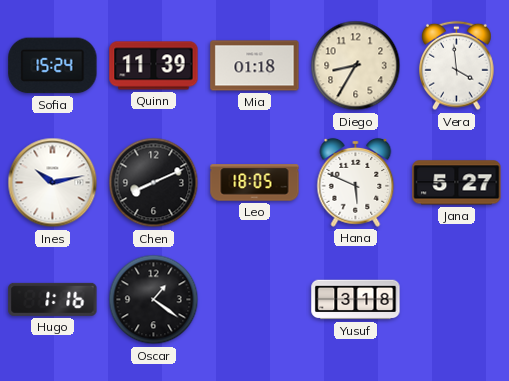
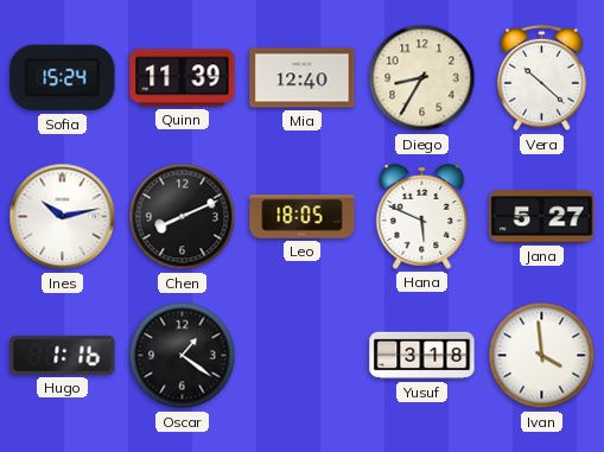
Mia: 01:18 -> 12:40
Vera: 3:59 -> 10:22
Ivan: none -> 3:59
